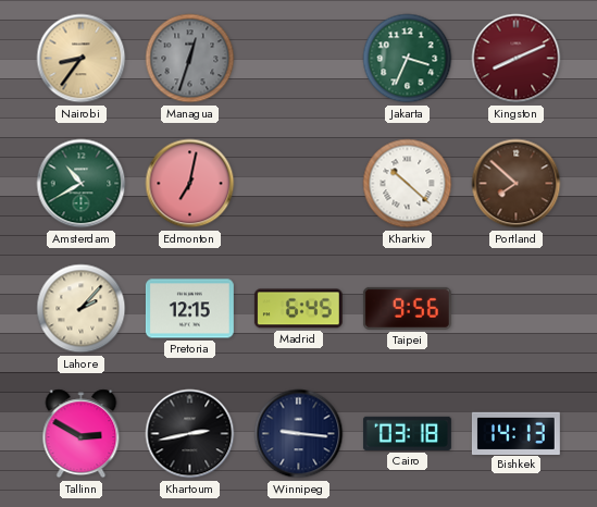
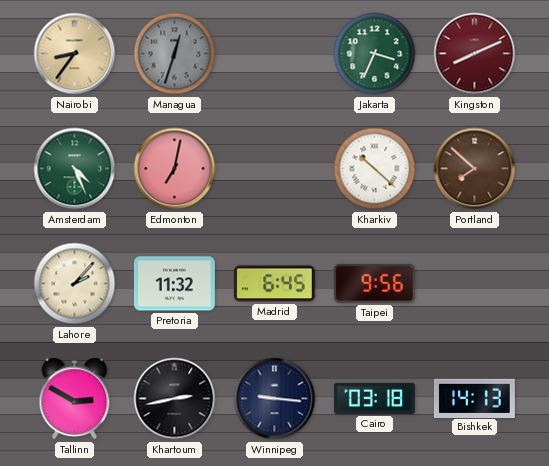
Amsterdam: 10:40 -> 4:26
Pretoria: 12:15 -> 11:32
